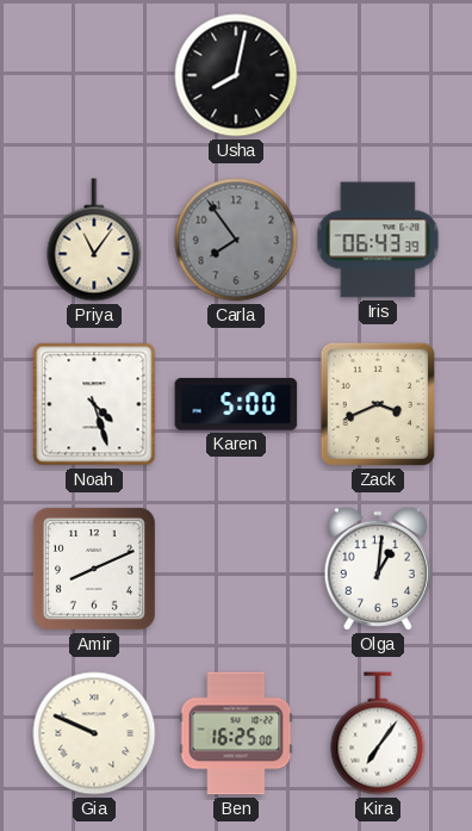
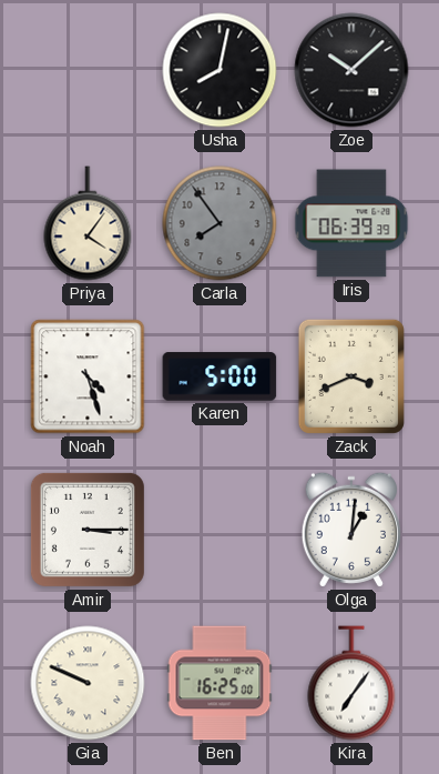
Zoe: none -> 10:08
Priya: 11:06 -> 4:06
Iris: 06:43 -> 06:39
Amir: 8:11 -> 3:15
